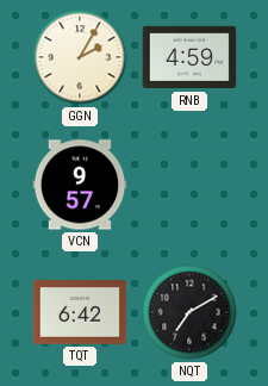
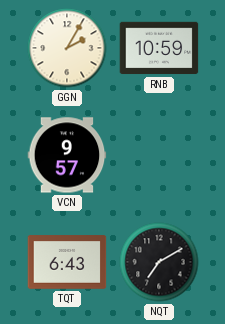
RNB: 4:59 -> 10:59
TQT: 6:42 -> 6:43
